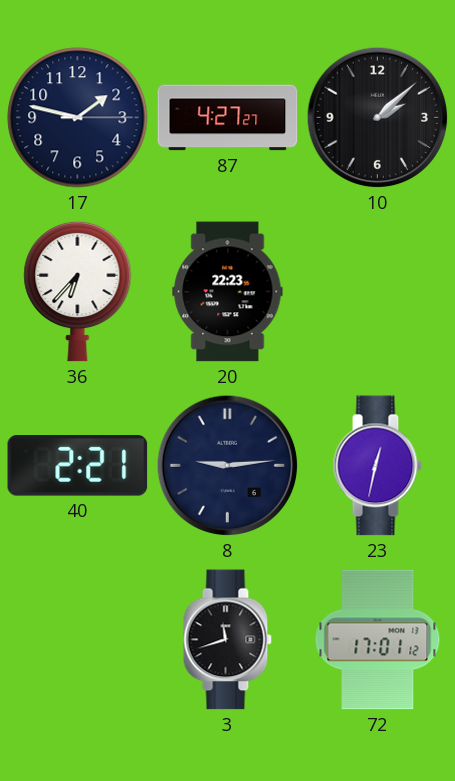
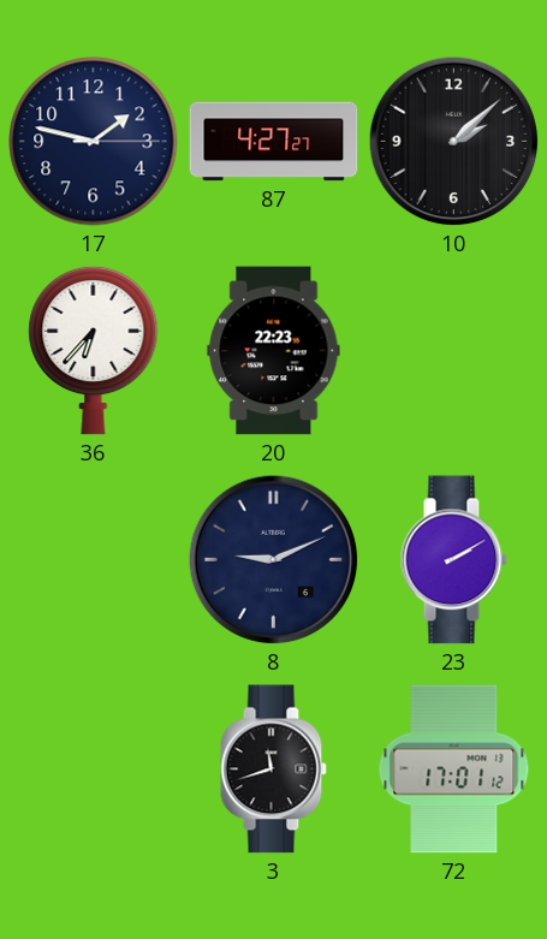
40: 2:21 -> none
8: 9:14 -> 9:11
23: 12:32 -> 2:10
